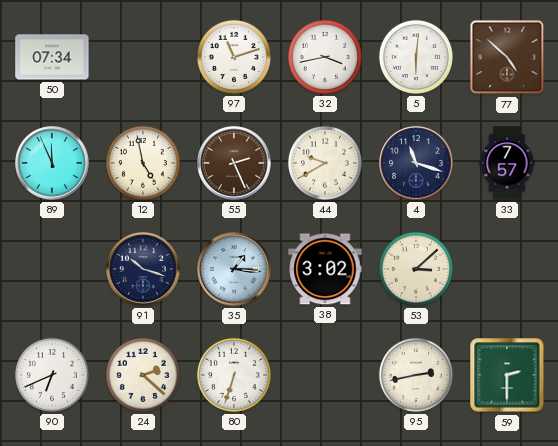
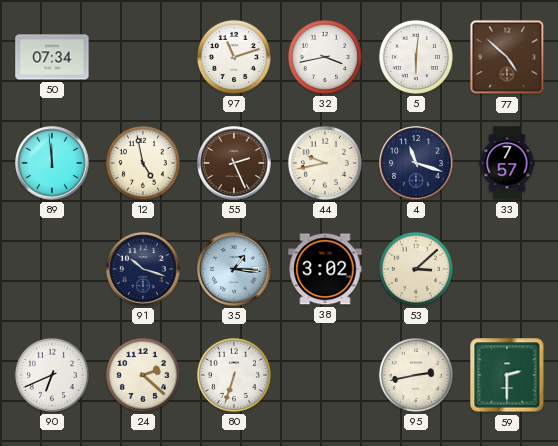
89: 11:56 -> 11:59
44: 9:40 -> 9:43
